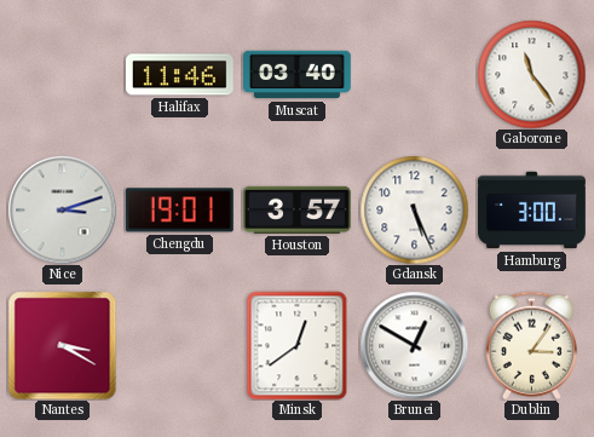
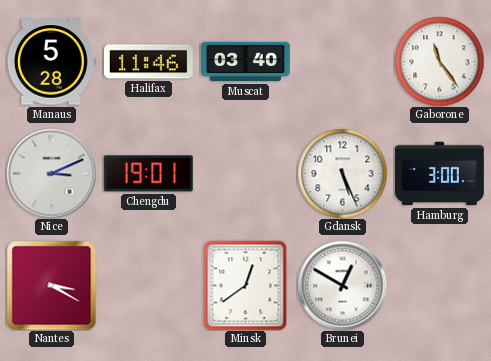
Manaus: none -> 5:28
Nice: 3:12 -> 3:11
Houston: 3:57 -> none
Dublin: 3:06 -> none
